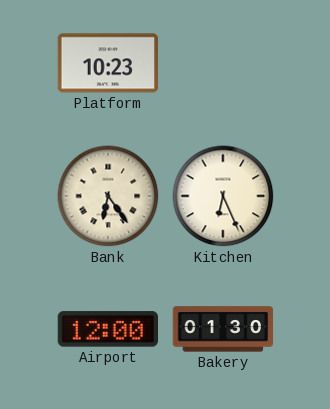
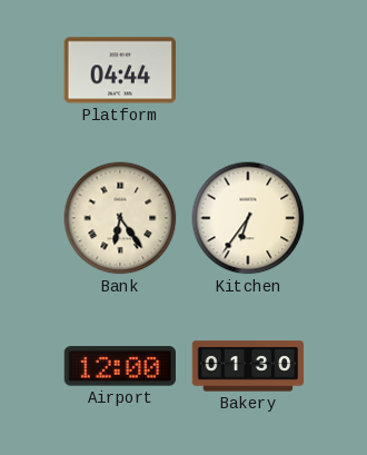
Platform: 10:23 -> 04:44
Kitchen: 6:26 -> 6:36
